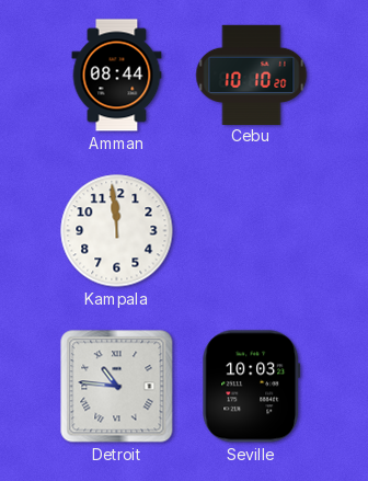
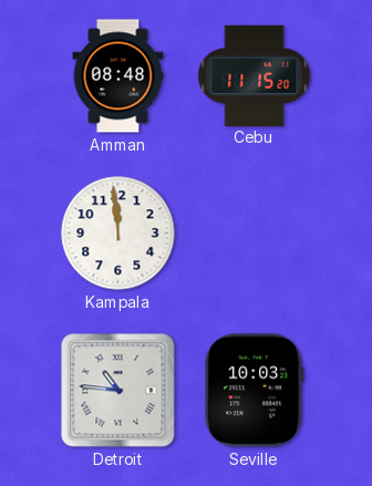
Amman: 08:44 -> 08:48
Cebu: 10:10 -> 11:15
